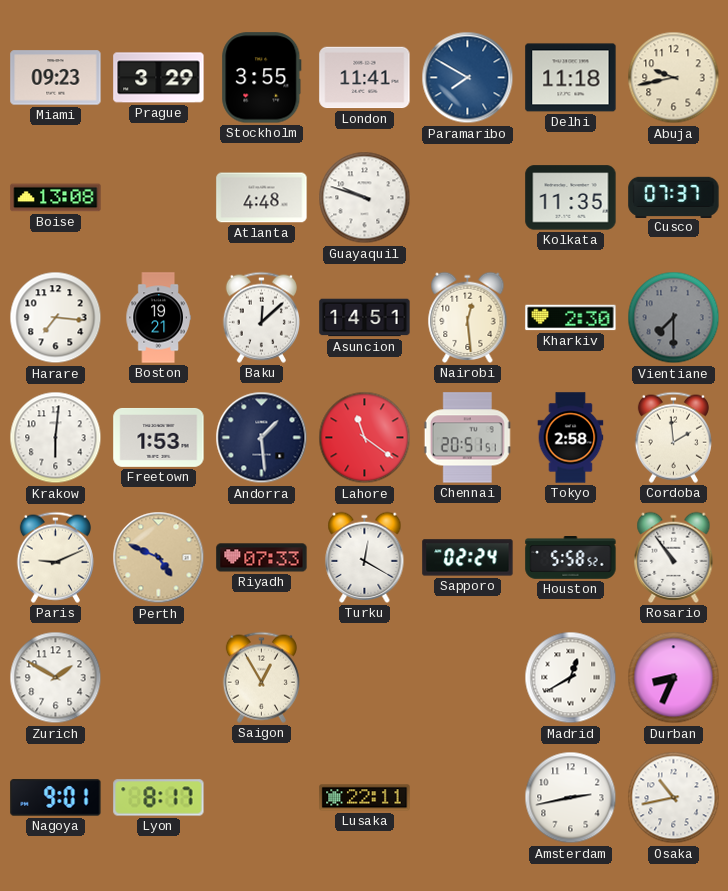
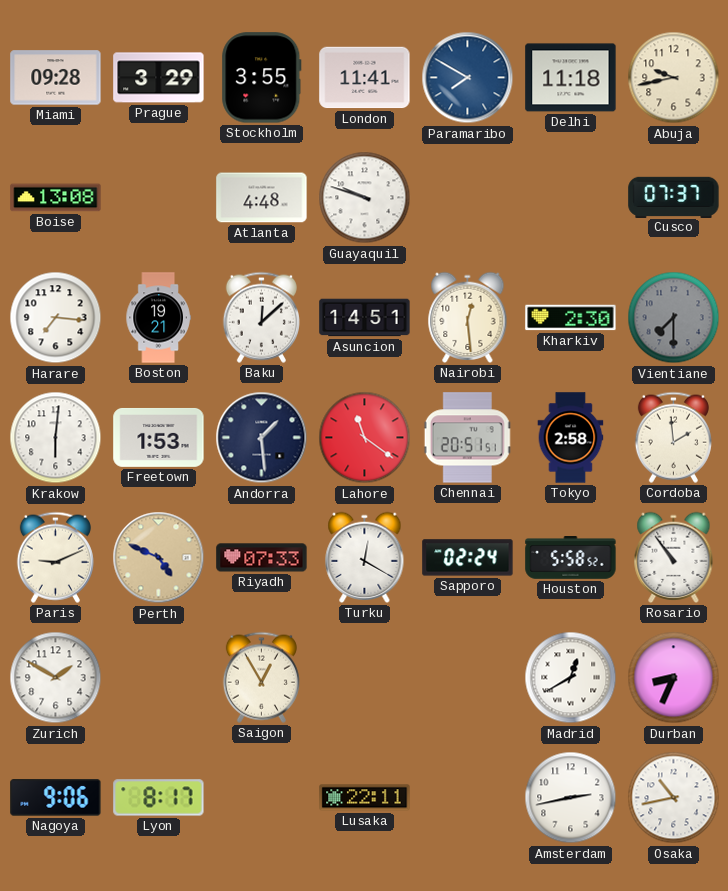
Miami: 09:23 -> 09:28
Kolkata: 11:35 -> none
Nagoya: 9:01 -> 9:06
